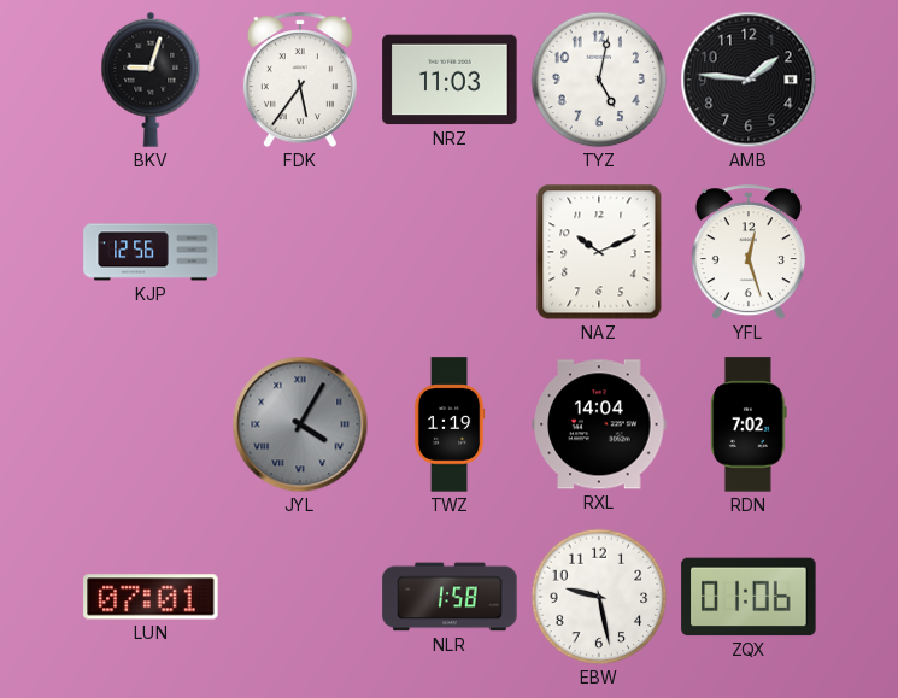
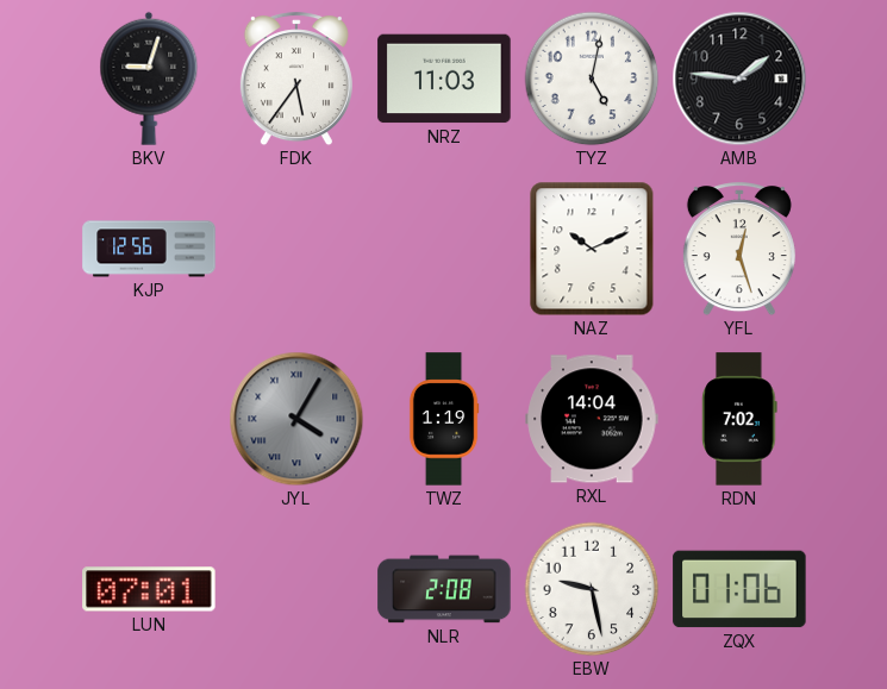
NLR: 1:58 -> 2:08
